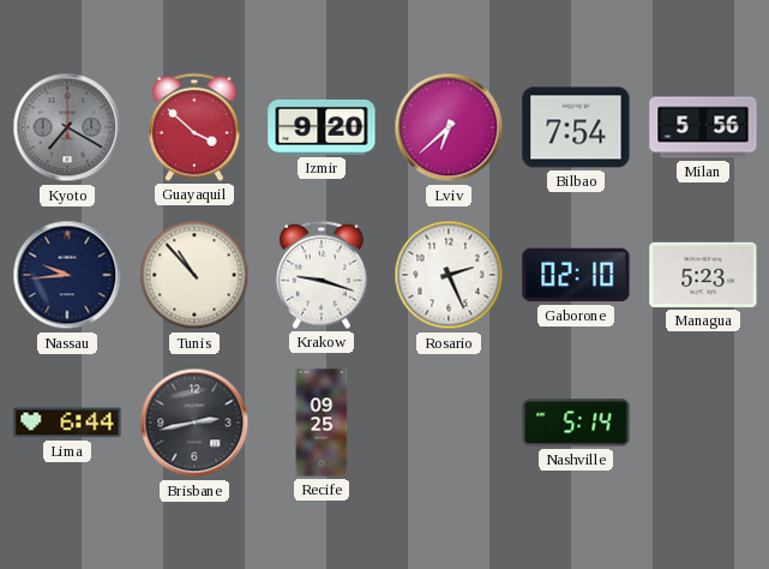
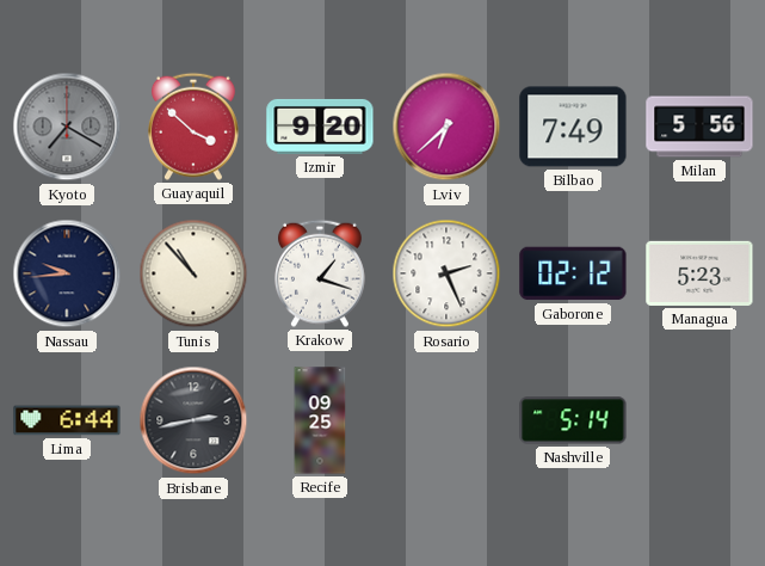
Bilbao: 7:54 -> 7:49
Krakow: 9:18 -> 1:18
Gaborone: 02:10 -> 02:12
